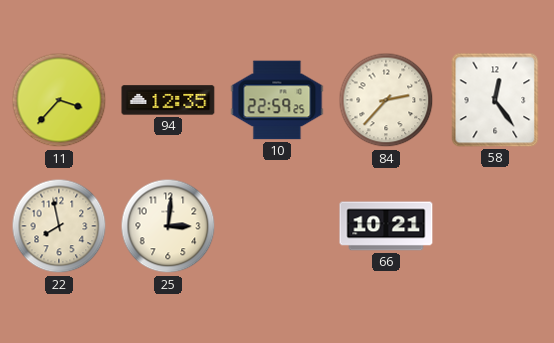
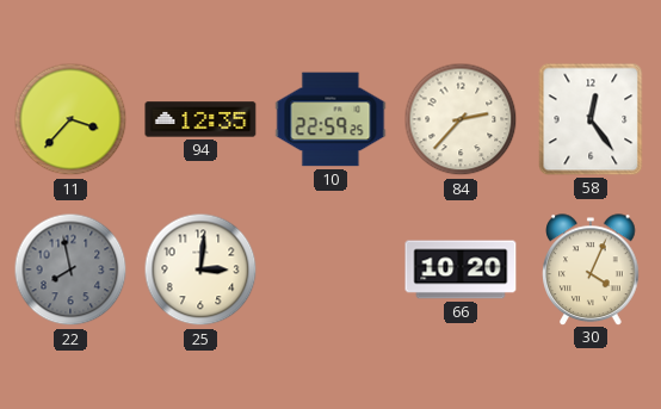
22 dial: cream -> grey
66: 10:21 -> 10:20
30: none -> 4:04
